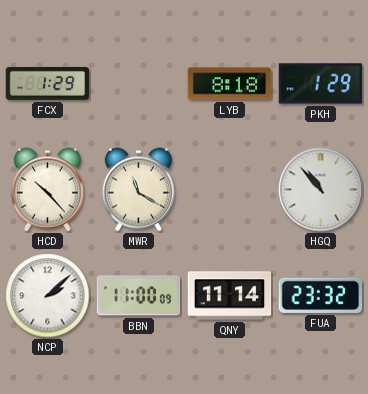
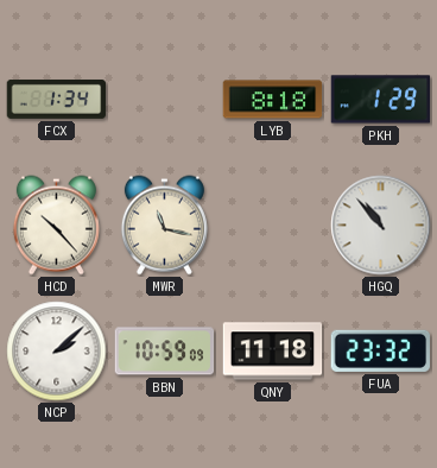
FCX: 1:29 -> 1:34
MWR: 11:20 -> 11:17
BBN: 11:00 -> 10:59
QNY: 11:14 -> 11:18
